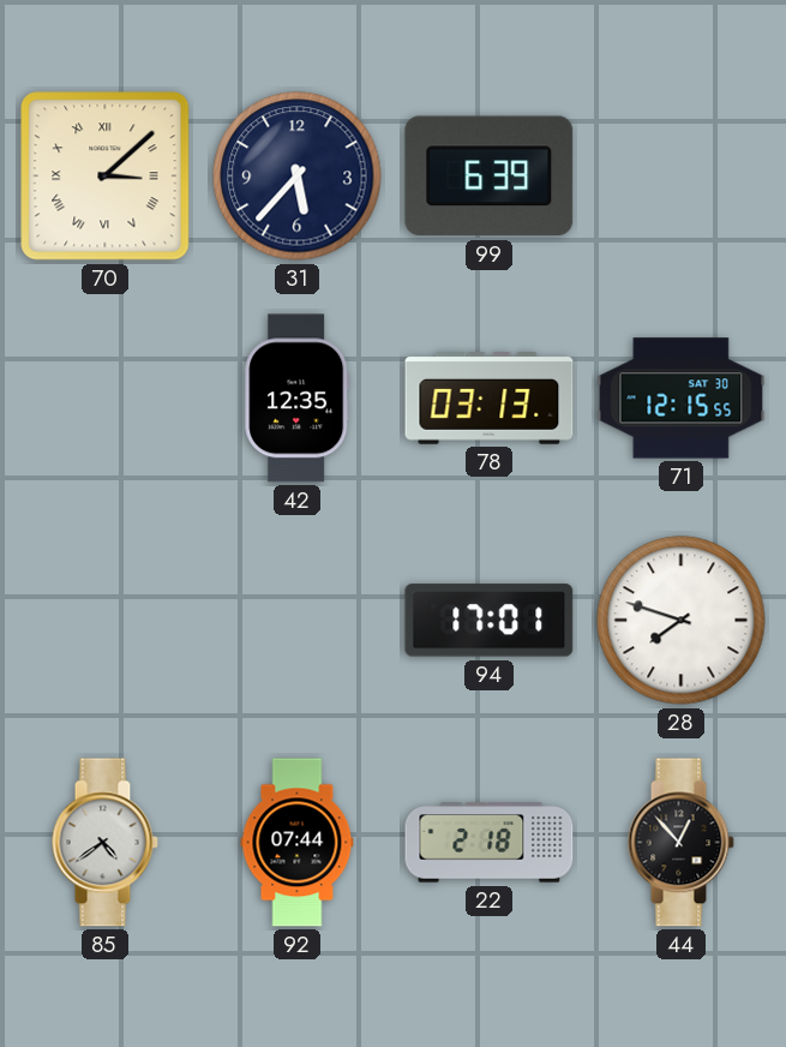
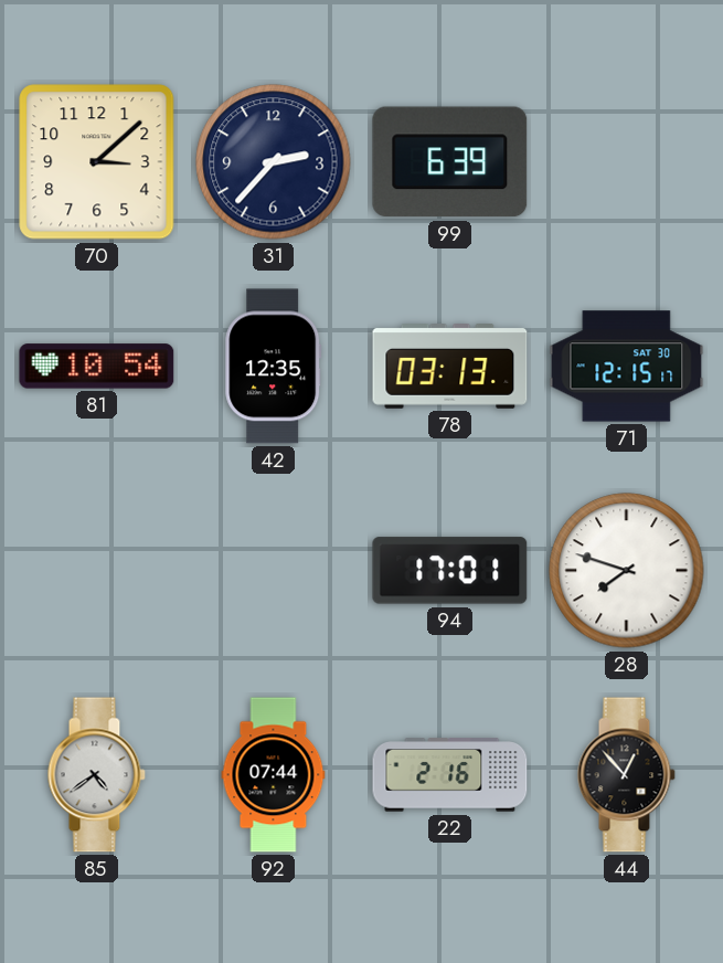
70 numerals: Roman -> Arabic
31: 5:37 -> 2:37
81: none -> 10:54
71: 12:15:55 -> 12:15:17
22: 2:18 -> 2:16
